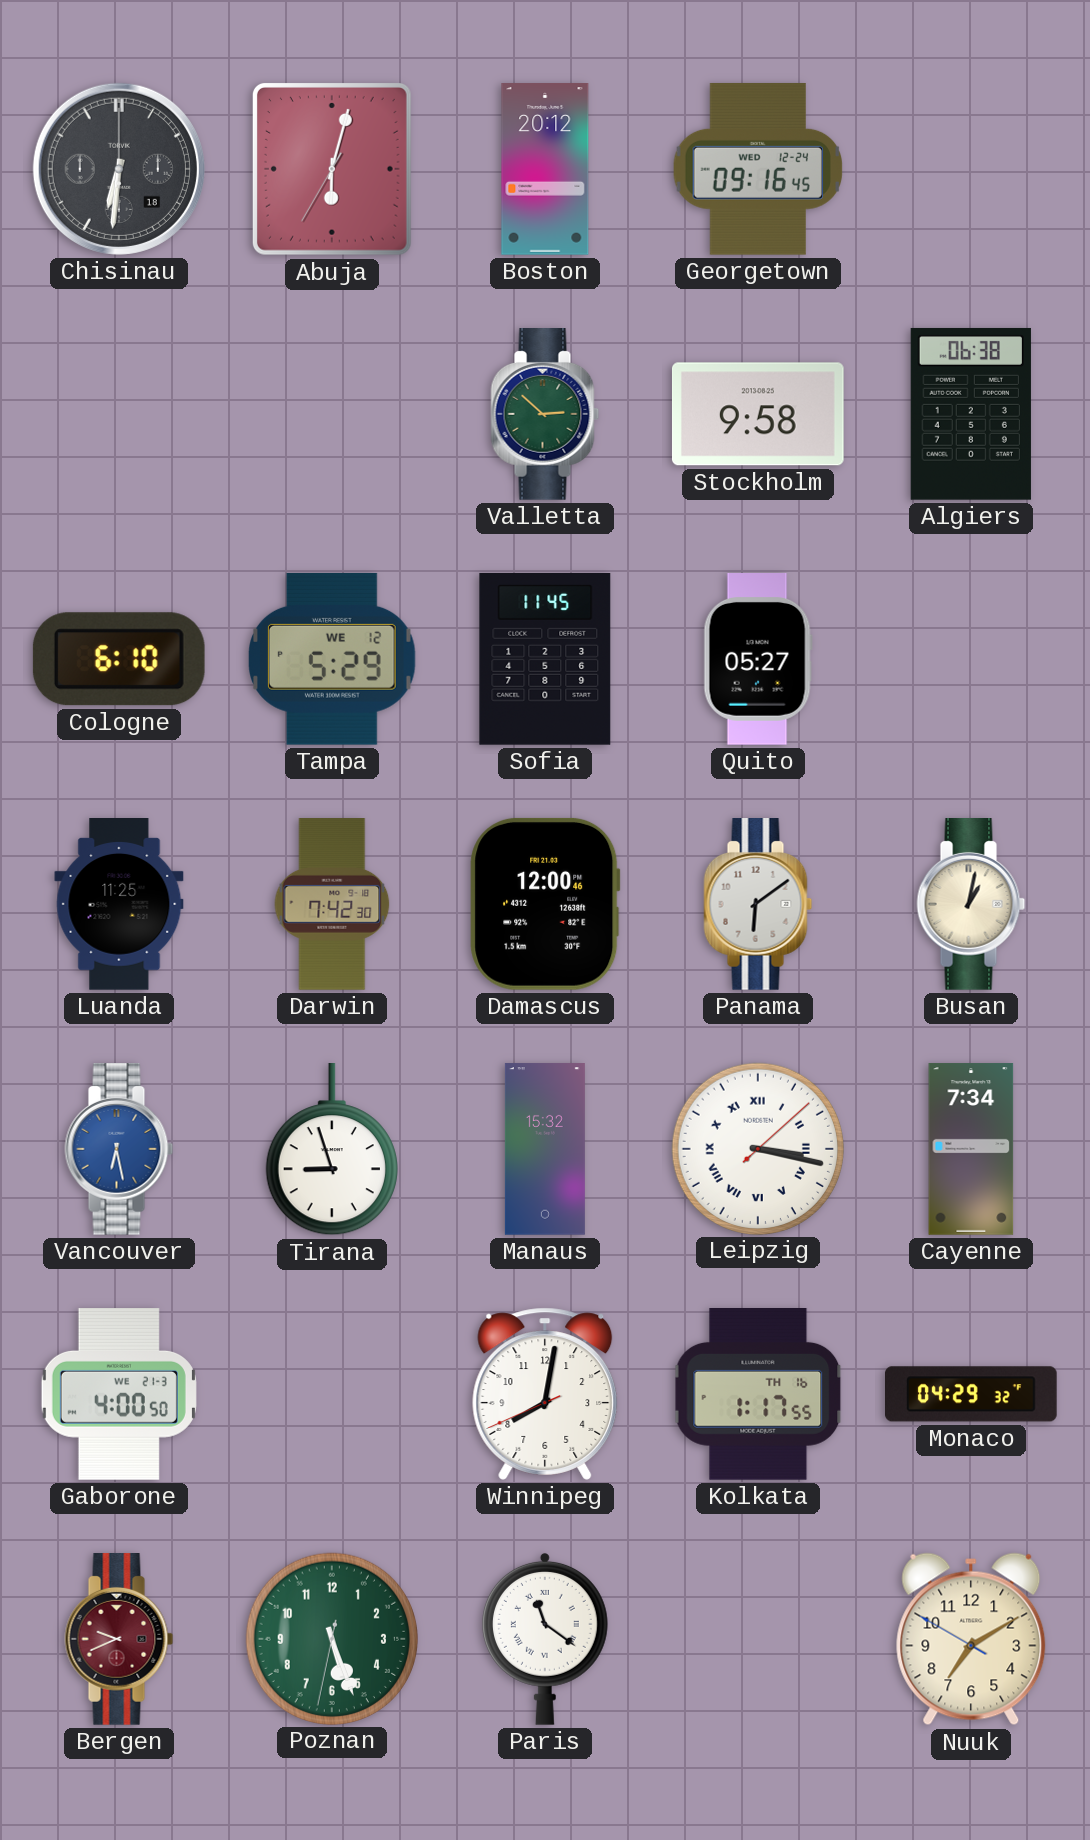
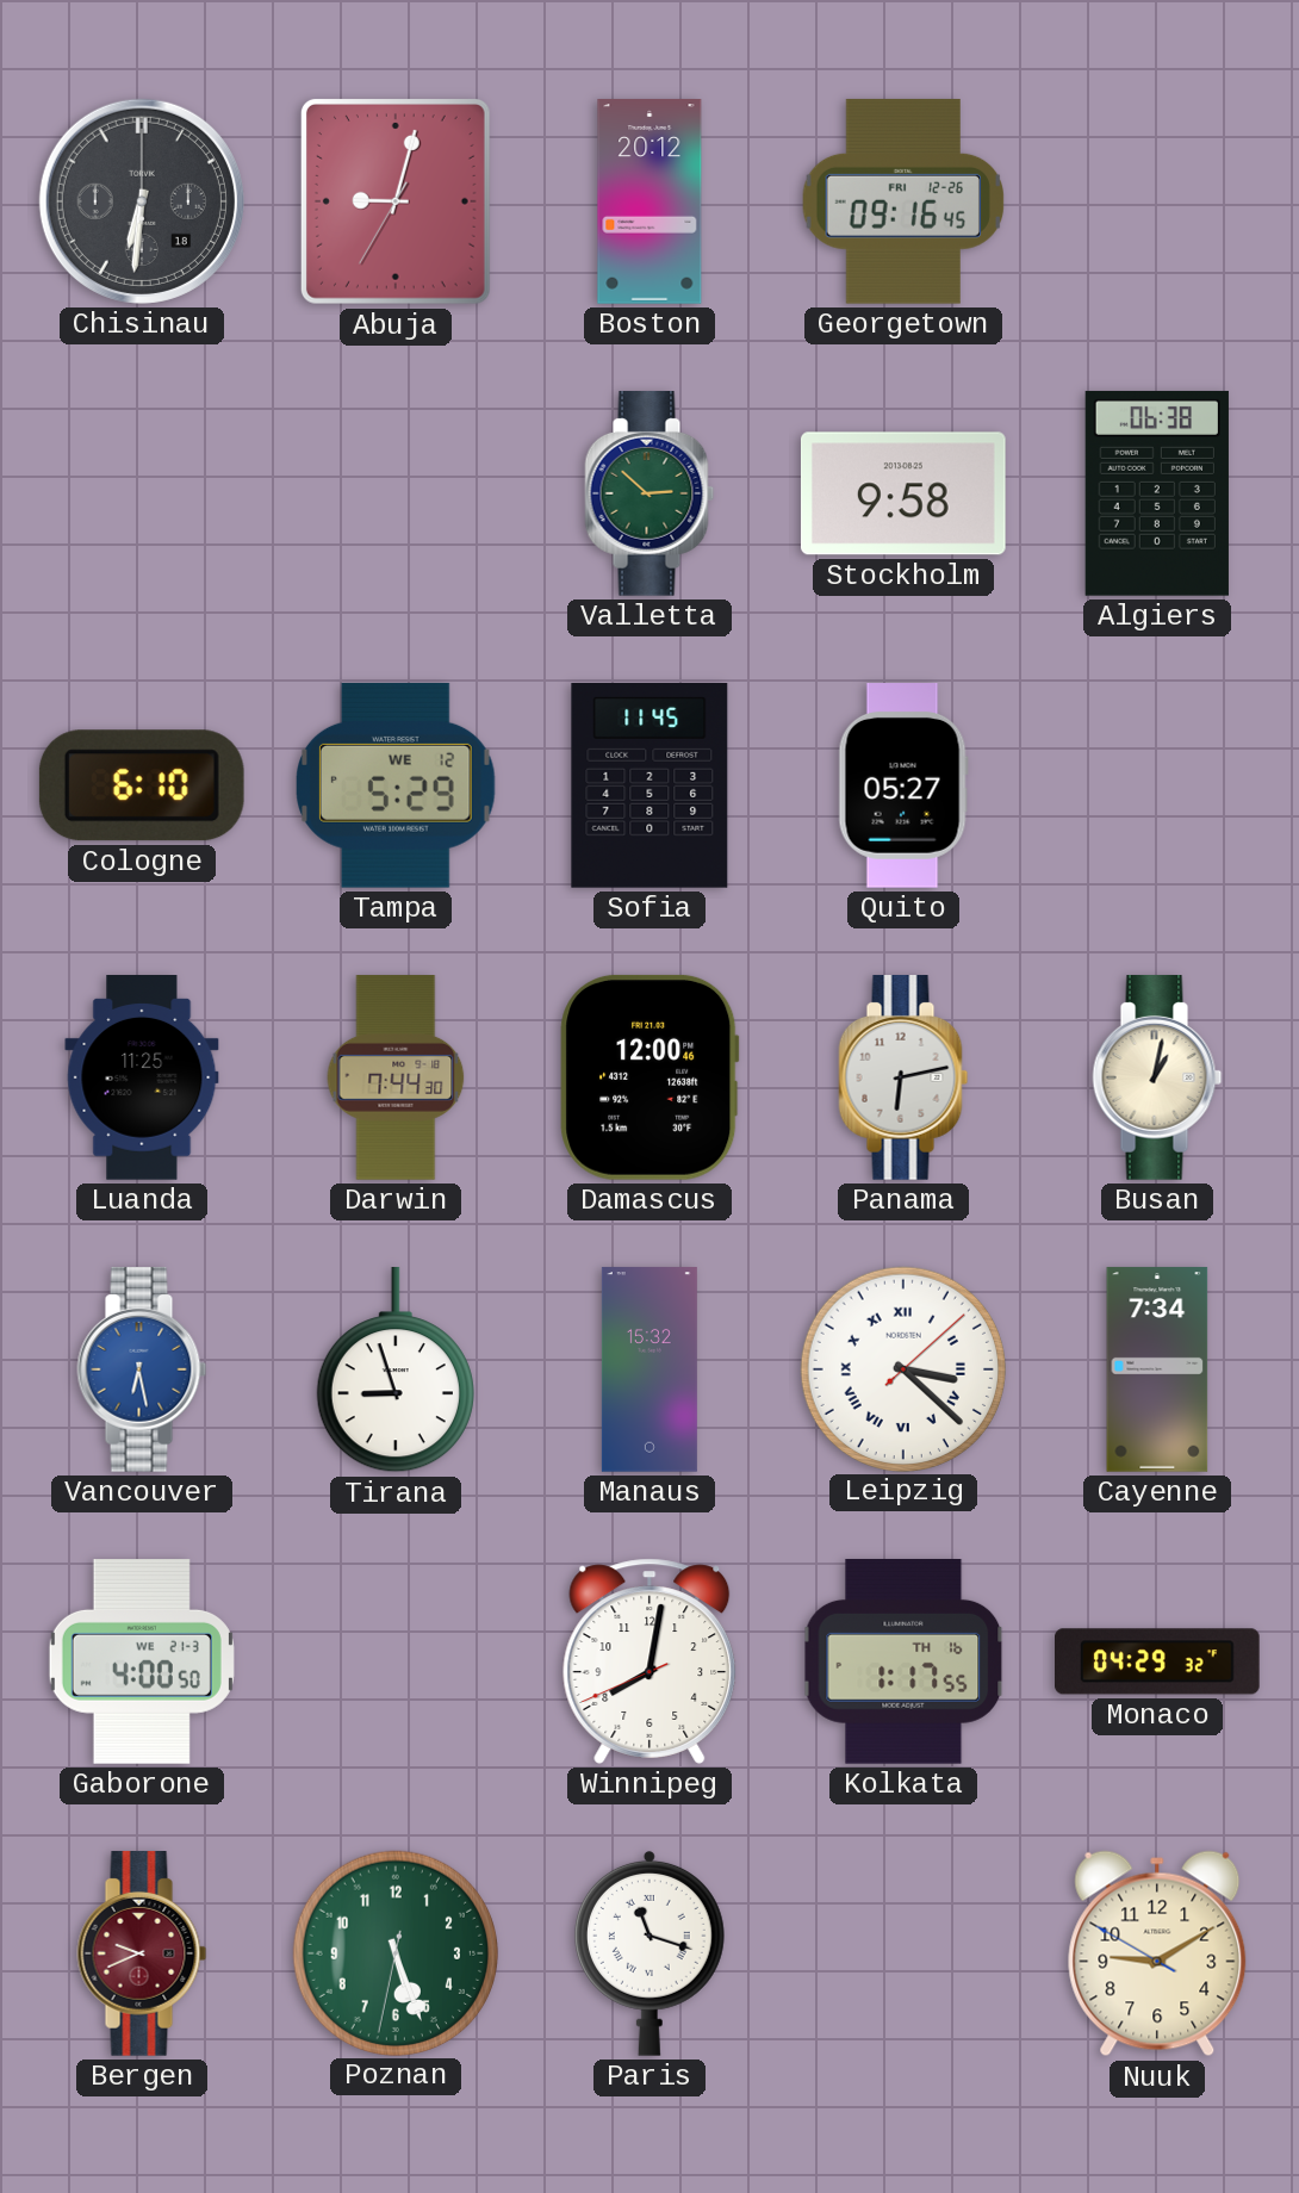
Abuja: 6:02 -> 9:02
Georgetown date: WED 12-24 -> FRI 12-26
Darwin: 7:42 -> 7:44
Panama: 6:09 -> 6:13
Leipzig: 3:17 -> 3:22
Paris: 11:21 -> 11:18
Nuuk: 7:09 -> 9:09
